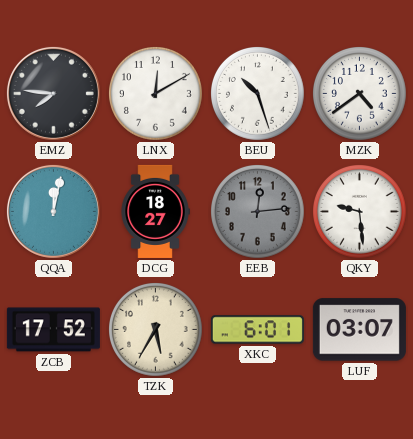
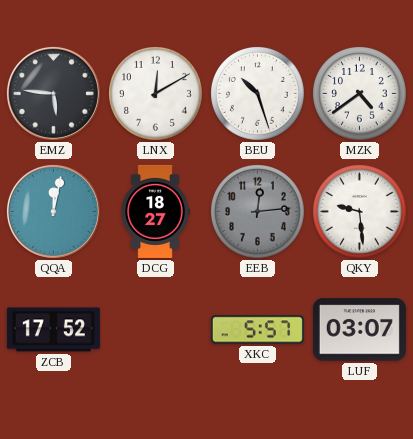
EMZ: 7:46 -> 5:46
TZK: 5:35 -> none
XKC: 6:01 -> 5:57
